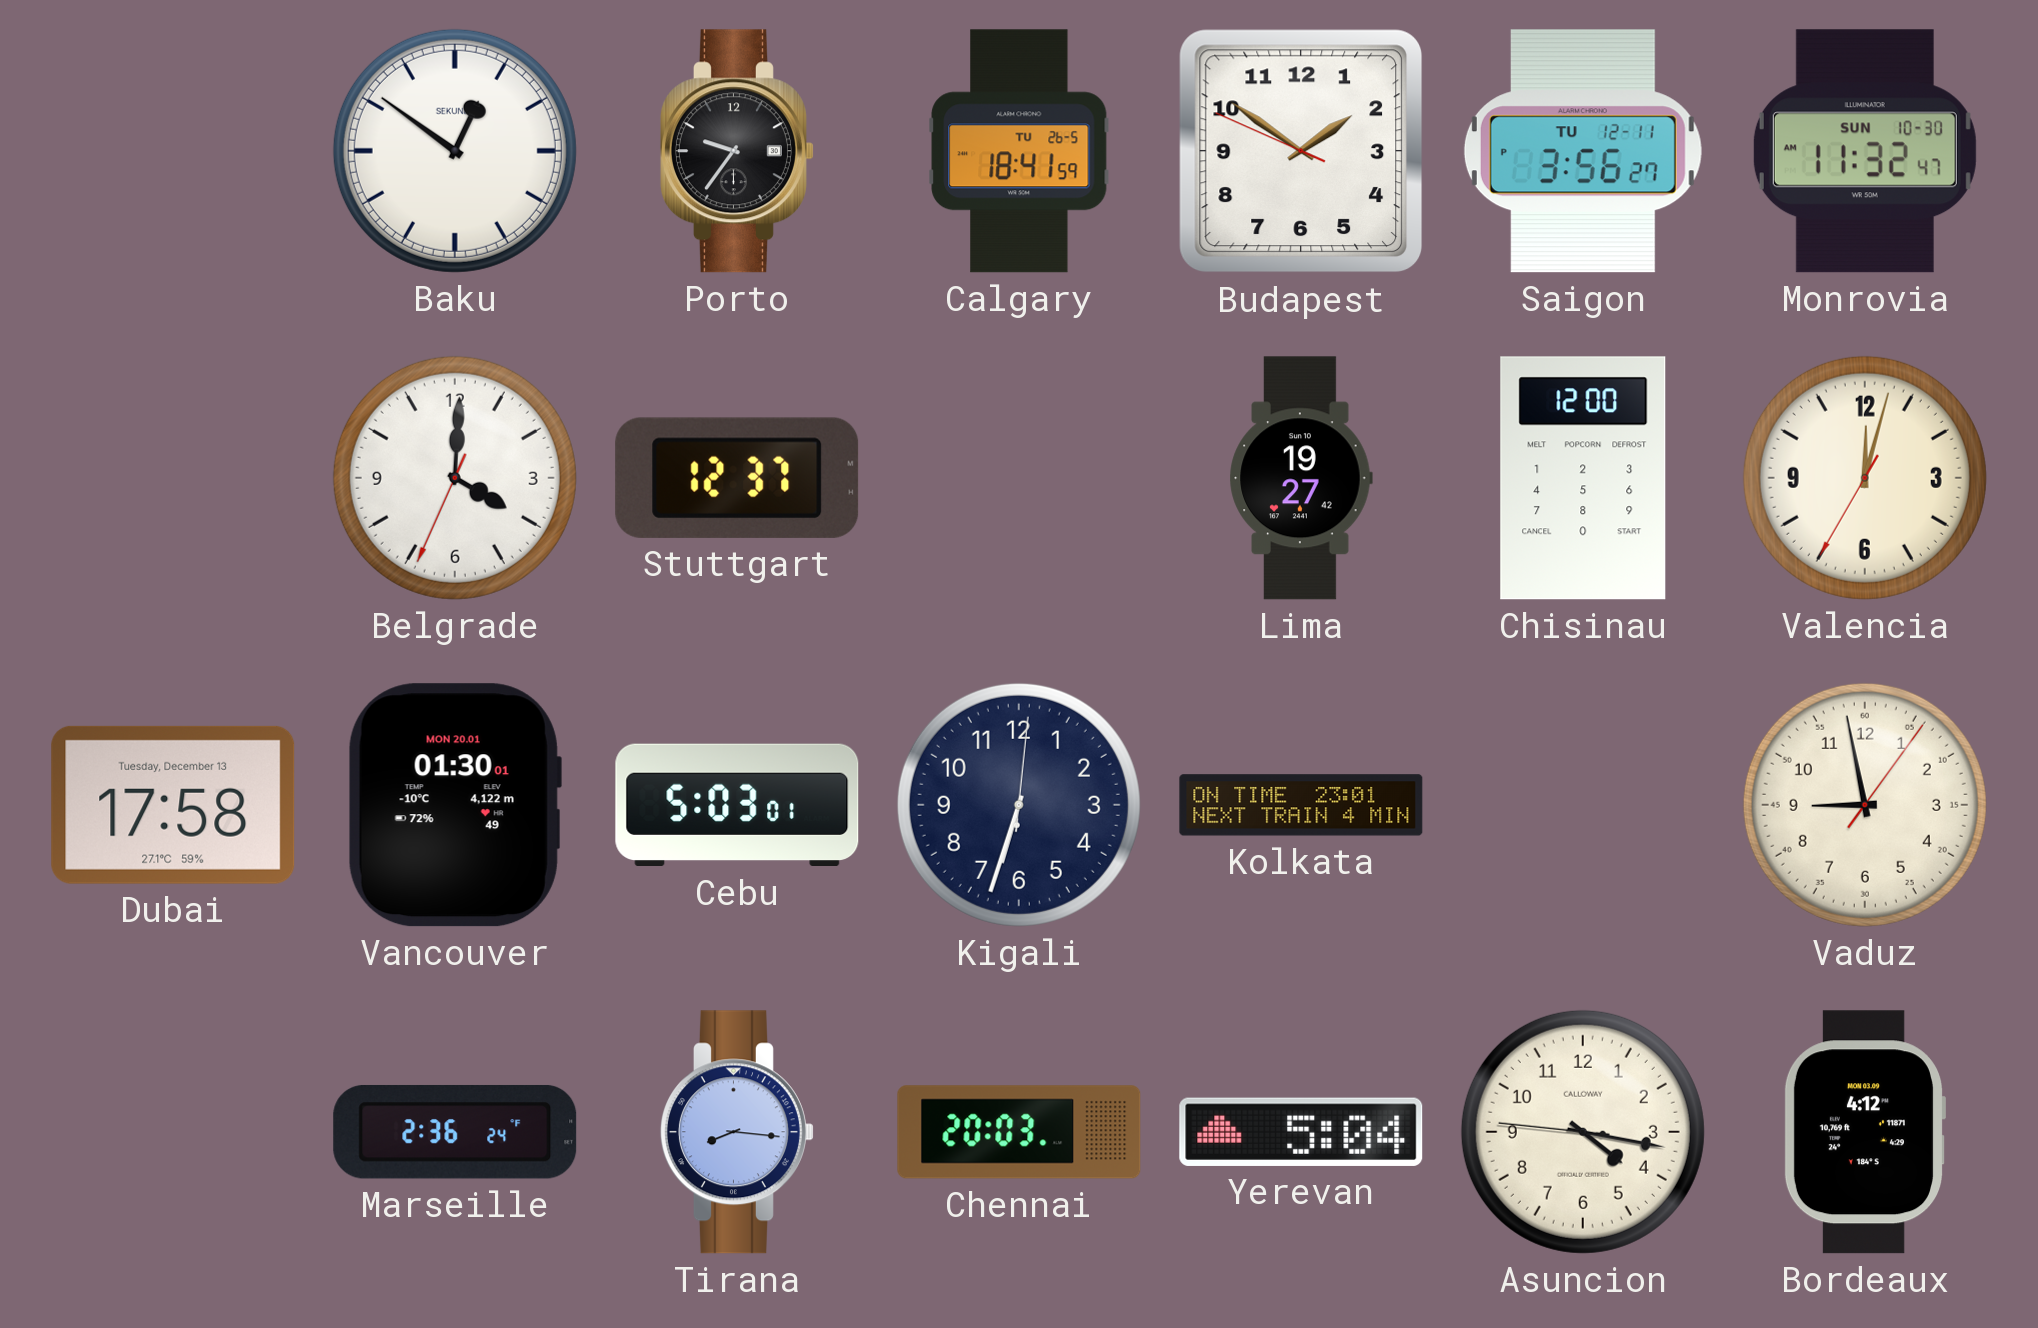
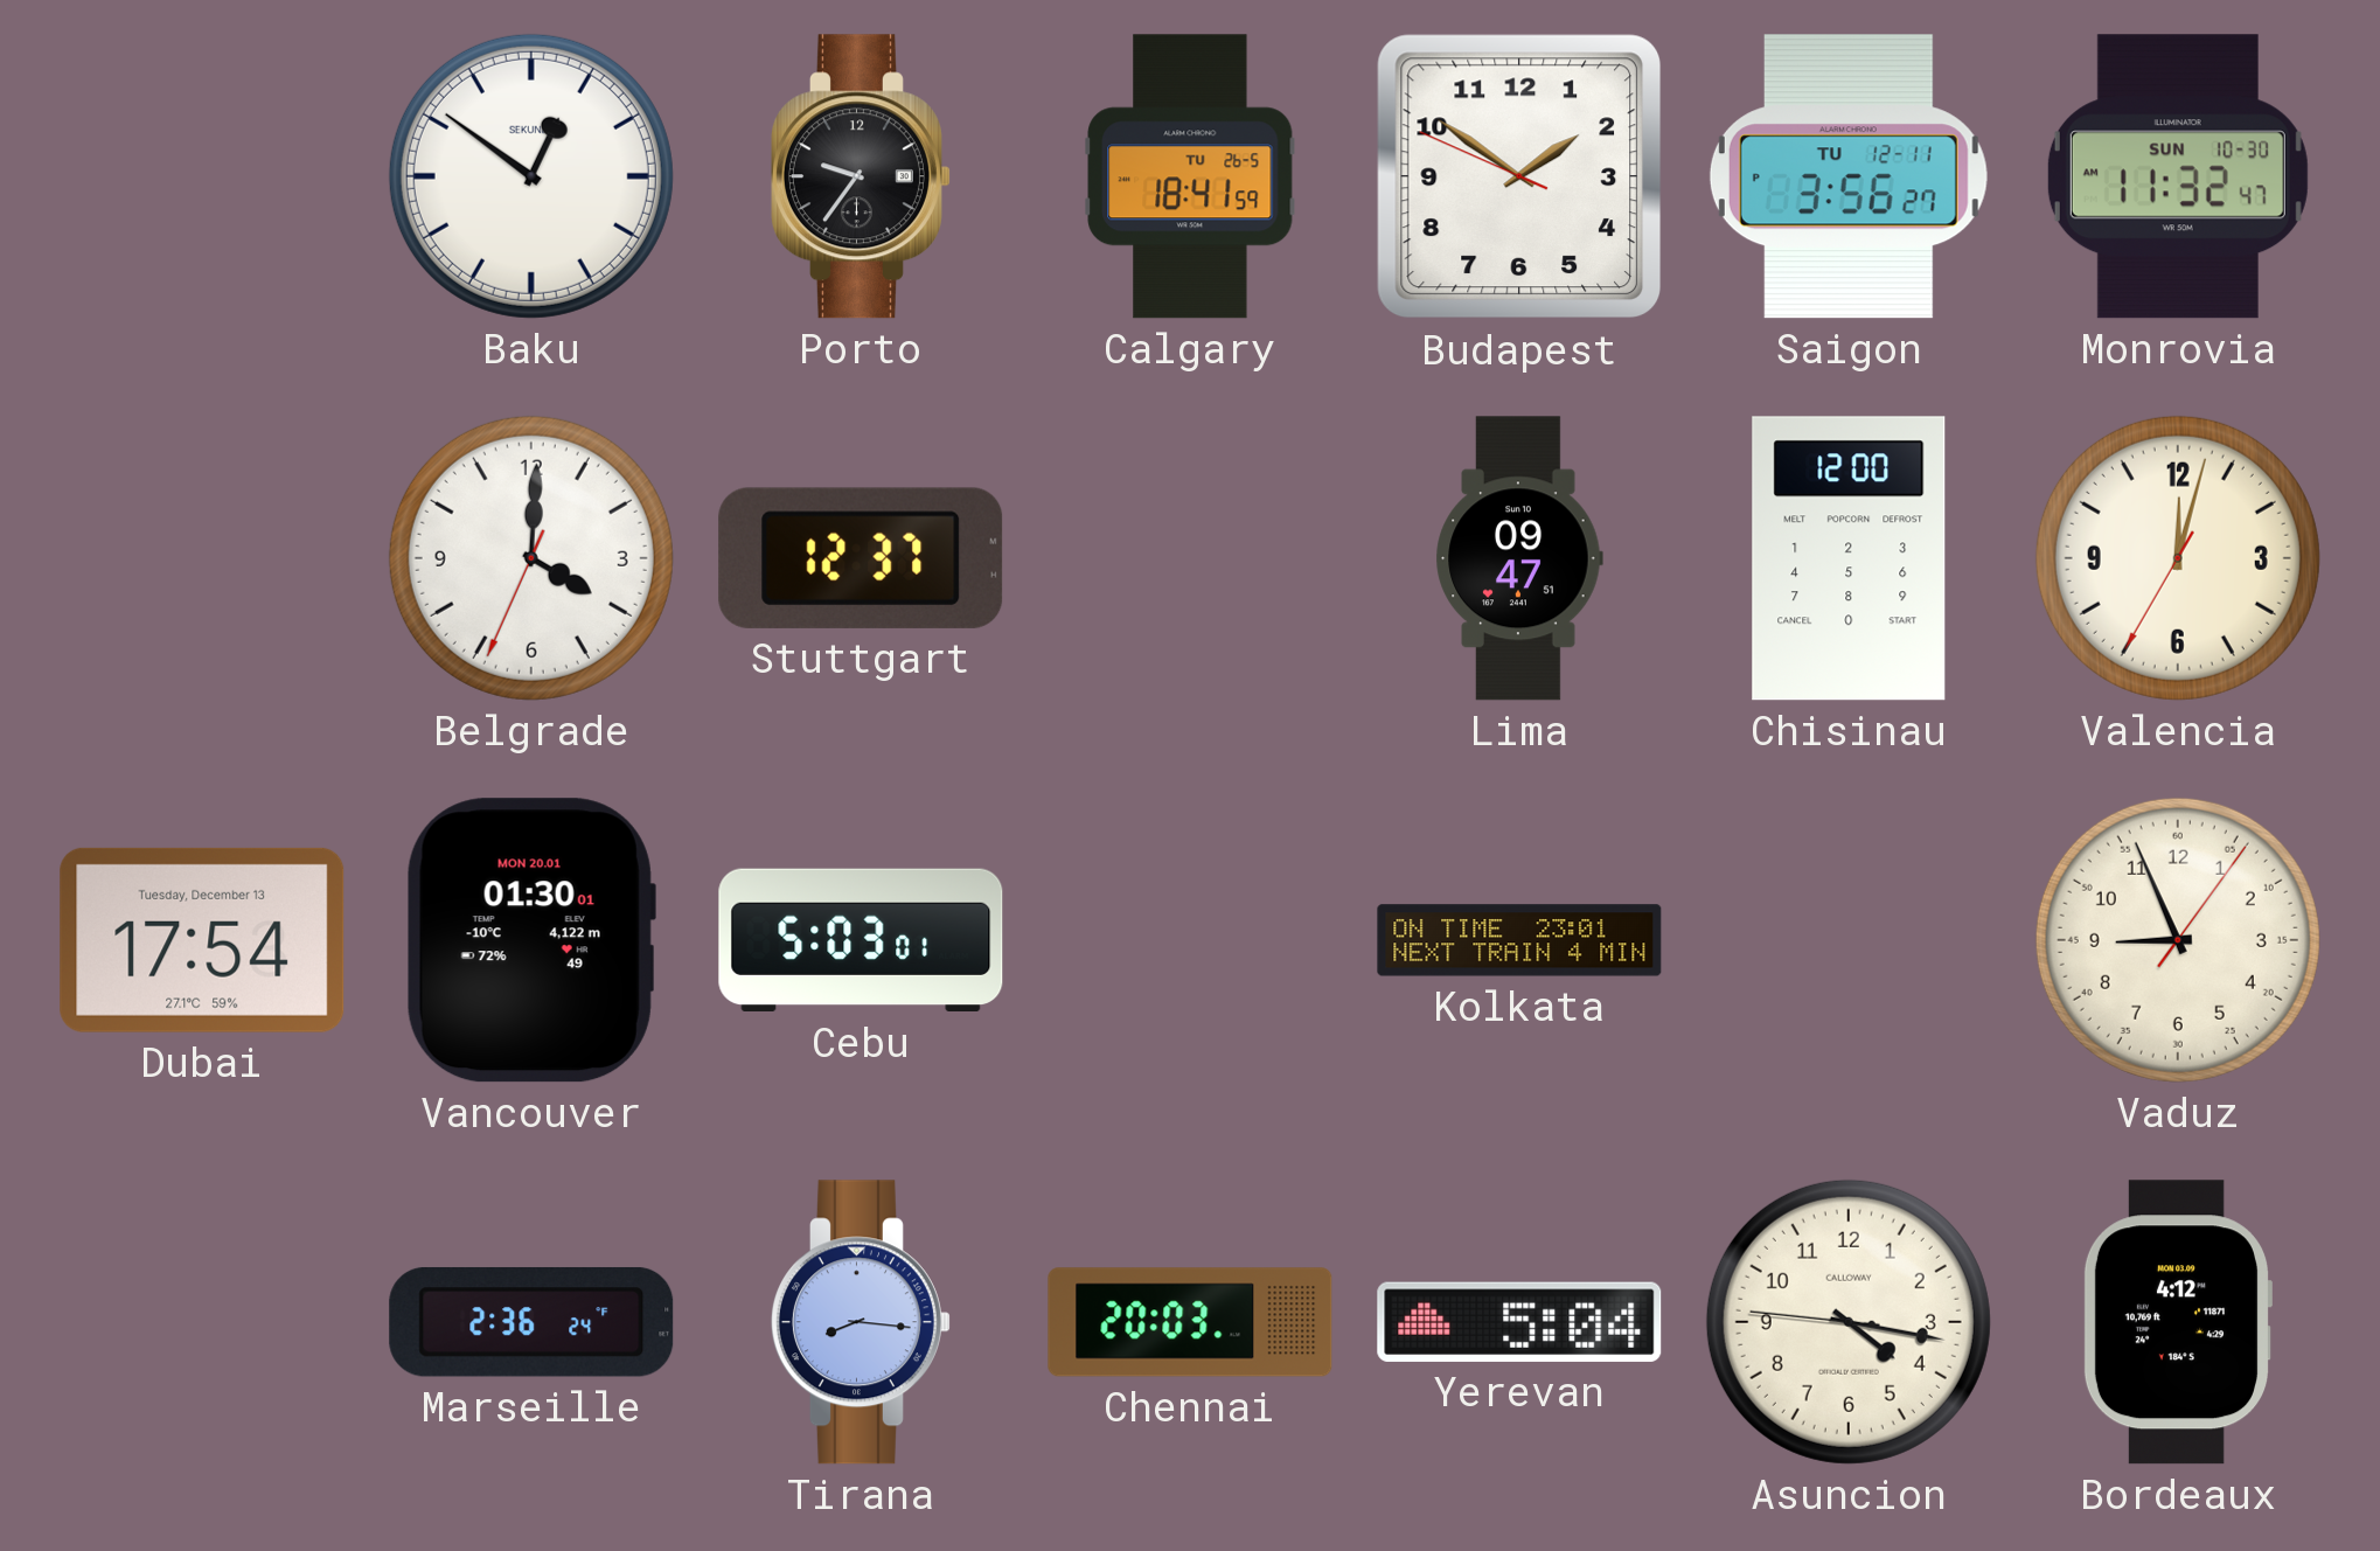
Lima: 19:27 -> 09:47
Dubai: 17:58 -> 17:54
Kigali: 6:33 -> none
Vaduz: 8:58 -> 8:56
